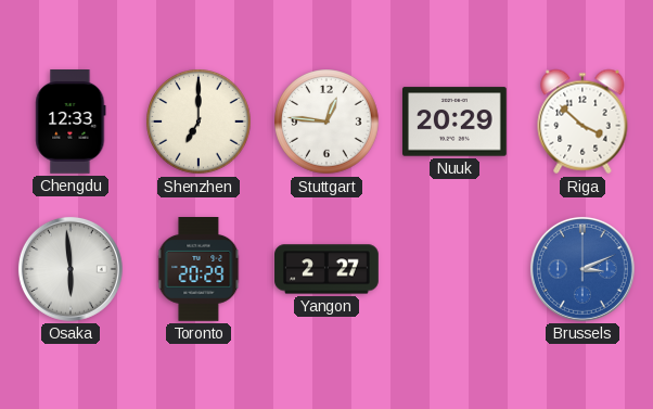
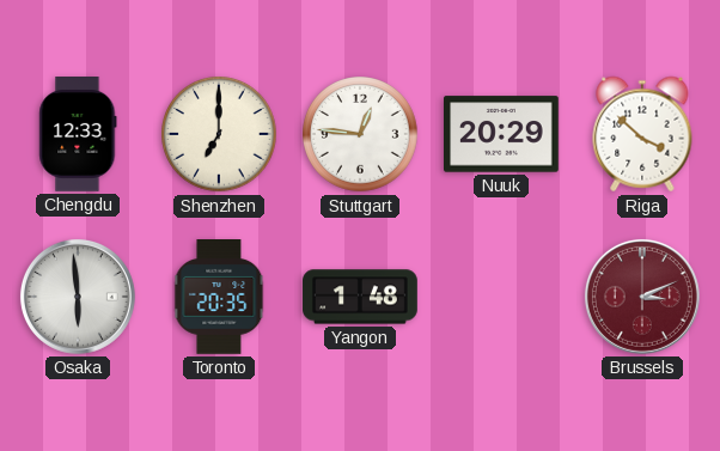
Toronto: 20:29 -> 20:35
Yangon: 2:27 -> 1:48
Brussels dial: blue -> burgundy
